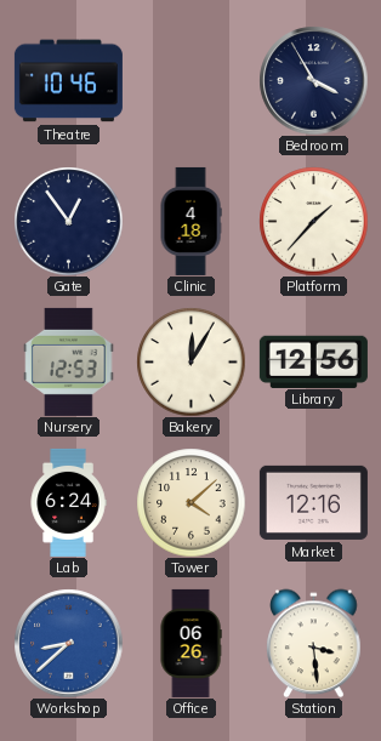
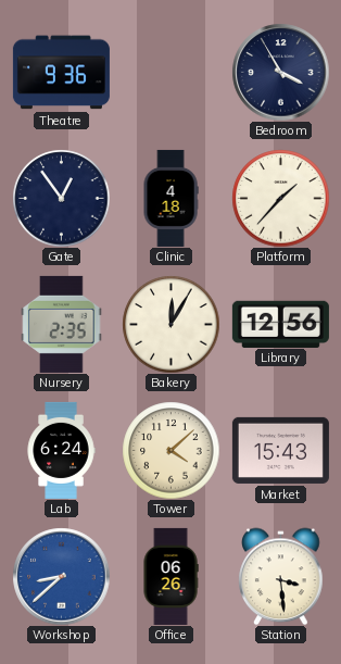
Theatre: 10:46 -> 9:36
Nursery: 12:53 -> 2:35
Market: 12:16 -> 15:43
